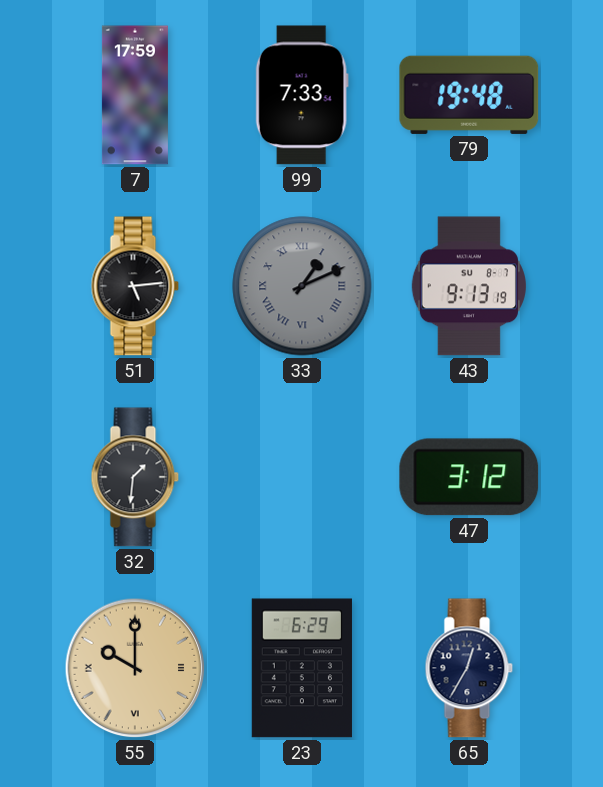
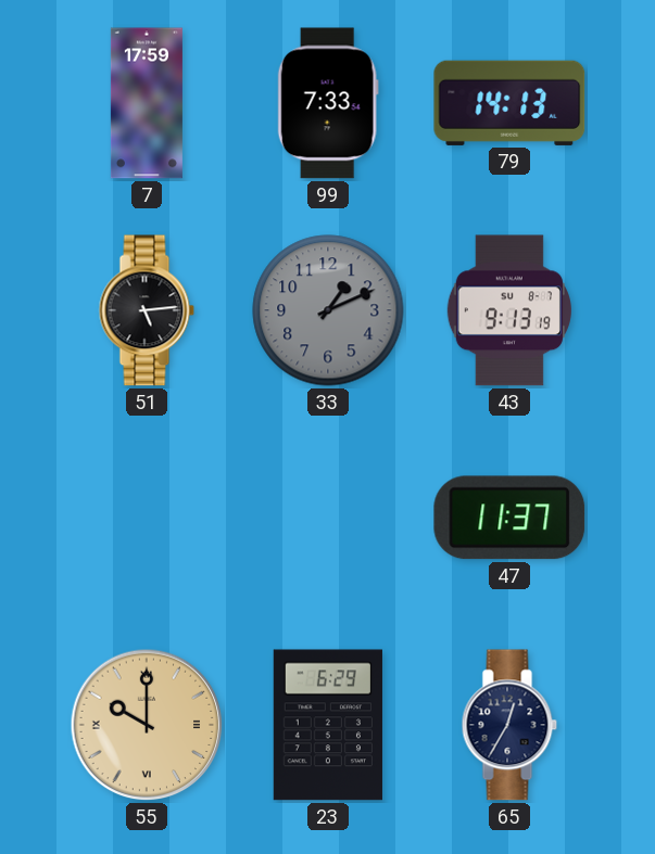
79: 19:48 -> 14:13
33 numerals: Roman -> Arabic
32: 1:31 -> none
47: 3:12 -> 11:37
